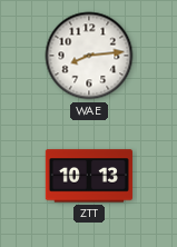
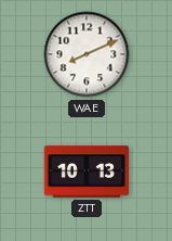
WAE: 8:14 -> 8:11
